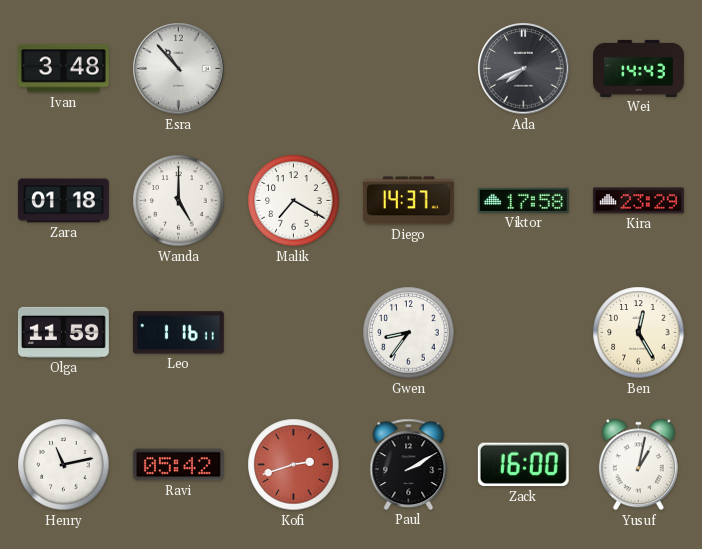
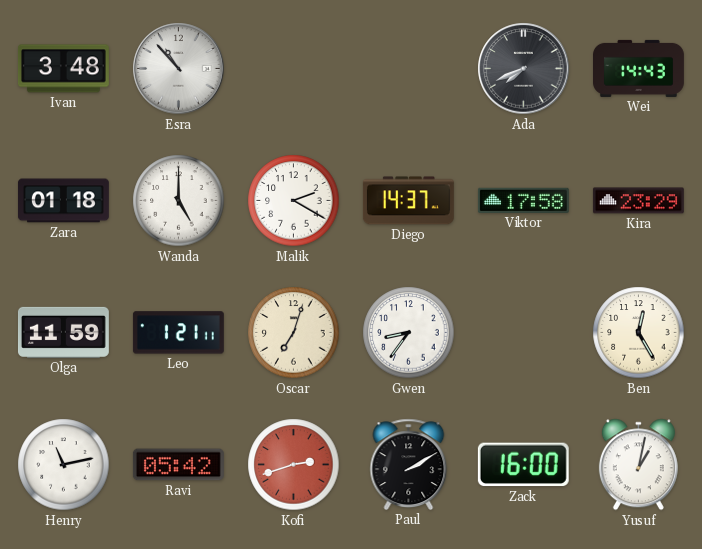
Malik: 7:20 -> 2:20
Leo: 1:16 -> 1:21
Oscar: none -> 7:03
